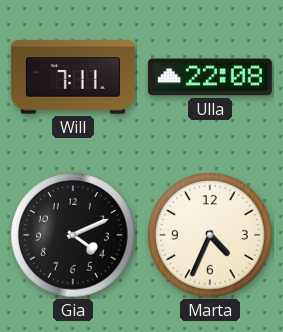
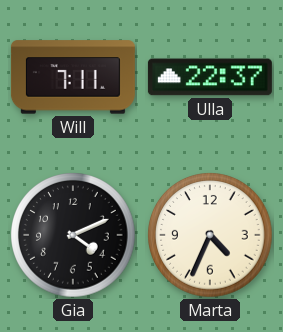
Ulla: 22:08 -> 22:37
